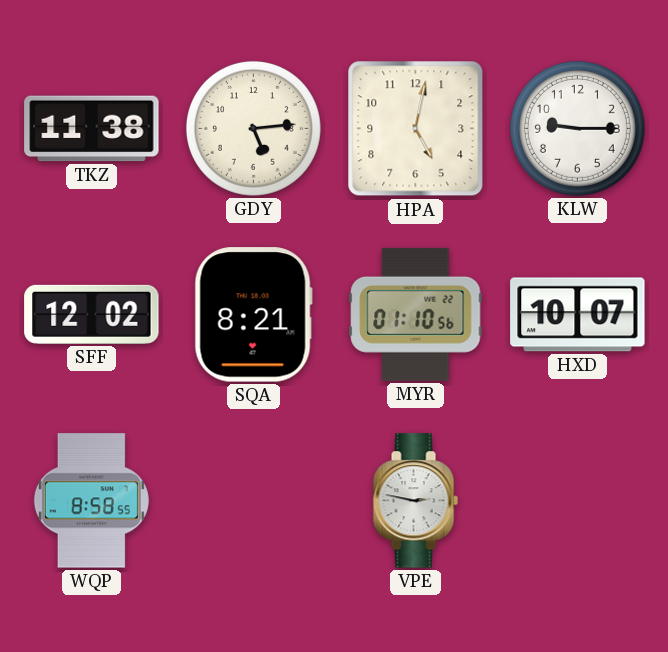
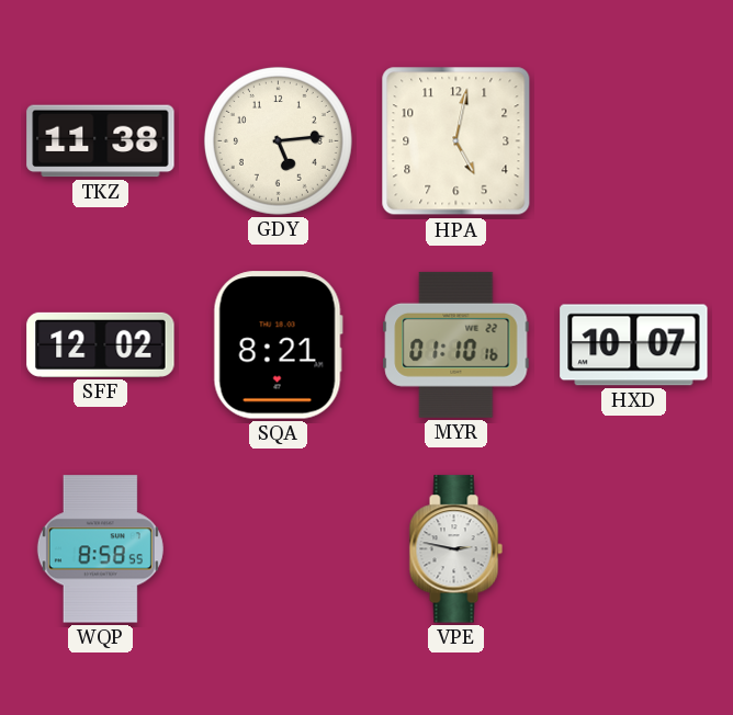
KLW: 9:15 -> none
MYR: 01:10:56 -> 01:10:16
